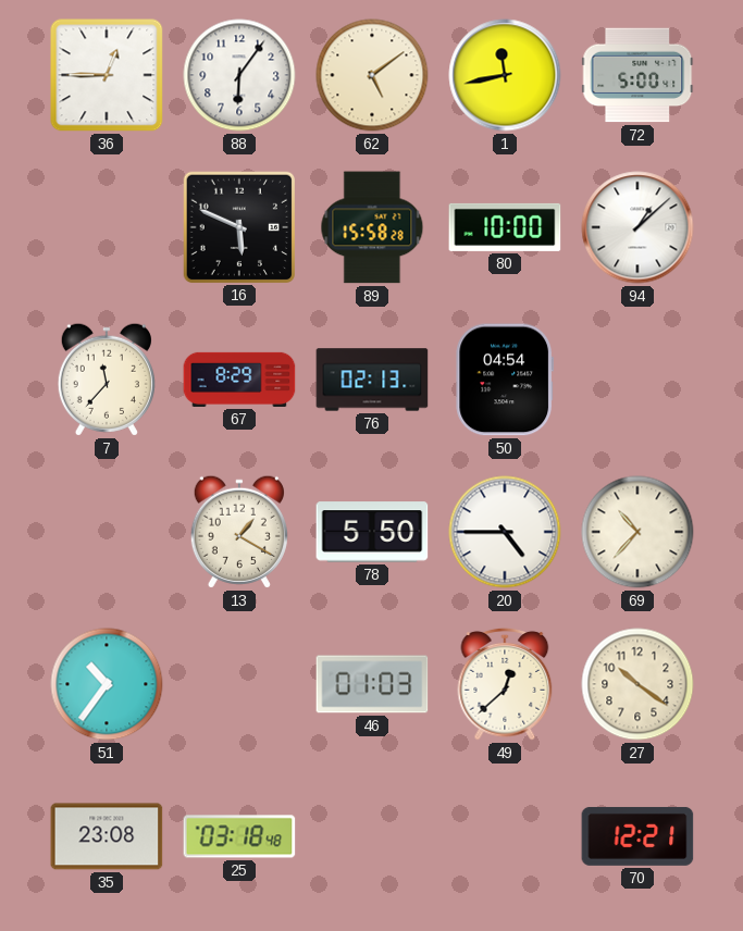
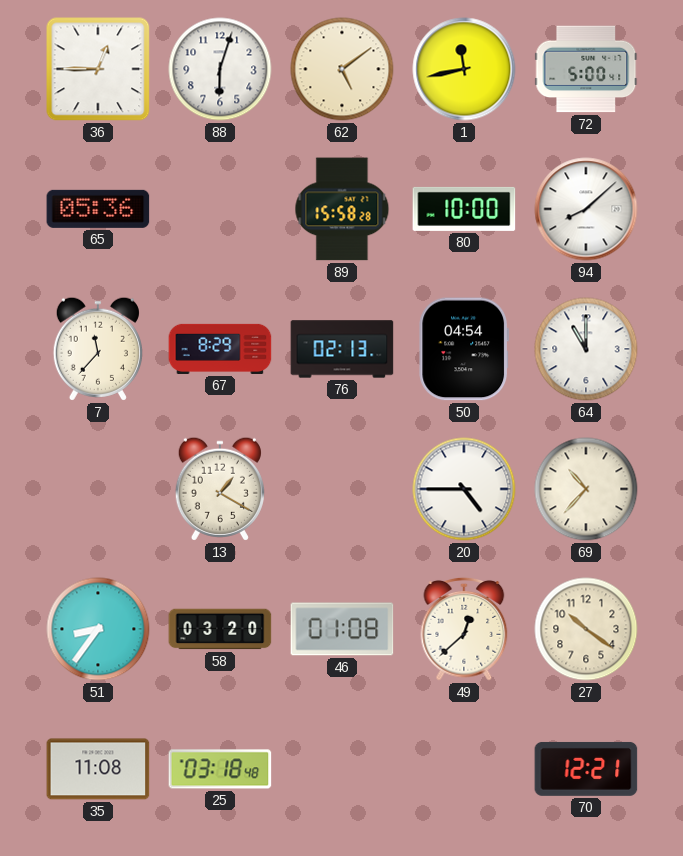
88: 6:06 -> 6:03
65: none -> 05:36
16: 5:49 -> none
94: 1:08 -> 8:08
64: none -> 11:00
78: 5:50 -> none
51: 10:36 -> 8:36
58: none -> 03:20
46: 01:03 -> 01:08
35: 23:08 -> 11:08
